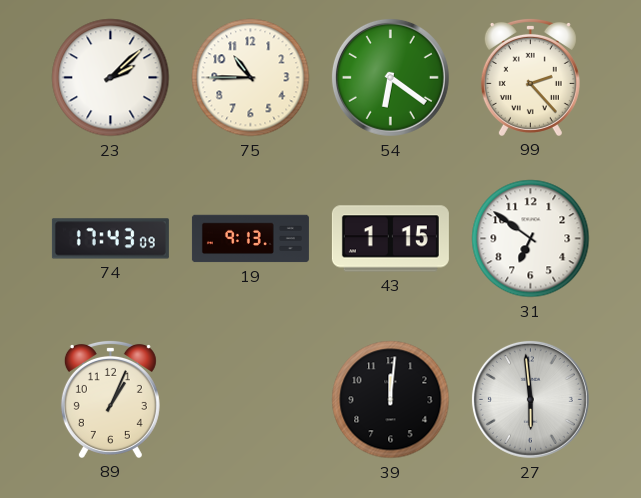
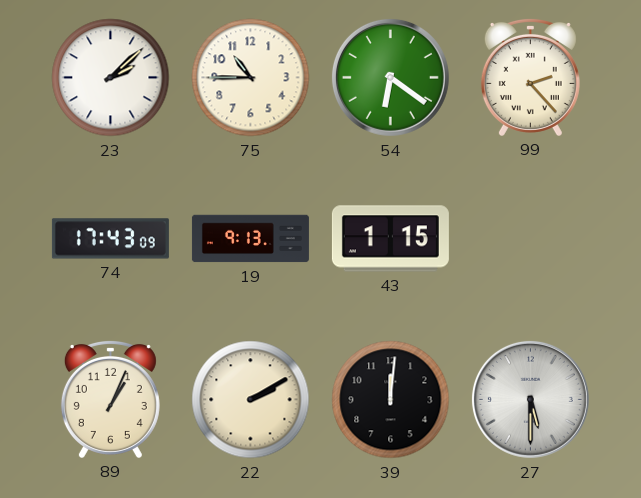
31: 6:51 -> none
22: none -> 2:10
27: 5:59 -> 5:30
